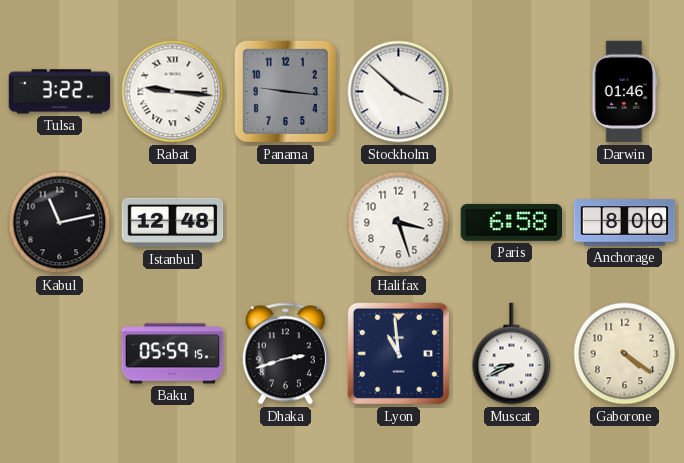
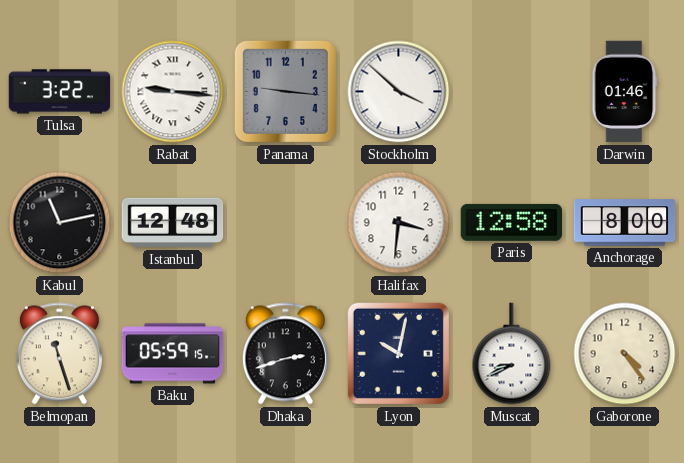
Halifax: 3:27 -> 3:31
Paris: 6:58 -> 12:58
Belmopan: none -> 11:27
Lyon: 10:59 -> 10:02
Gaborone: 4:21 -> 4:24
